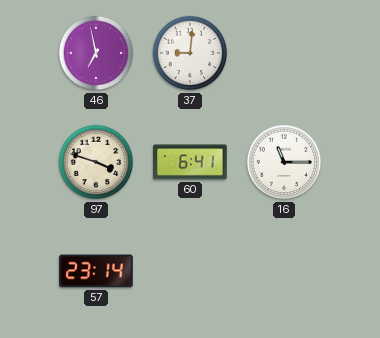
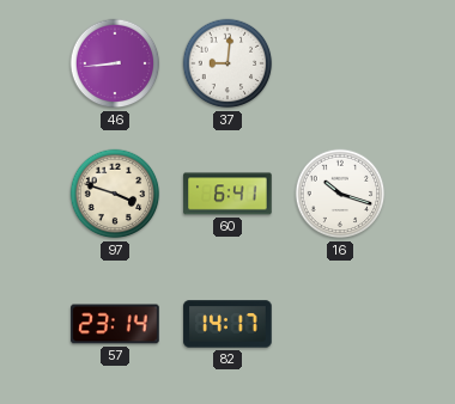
46: 6:58 -> 8:44
16: 11:15 -> 10:18
82: none -> 14:17
